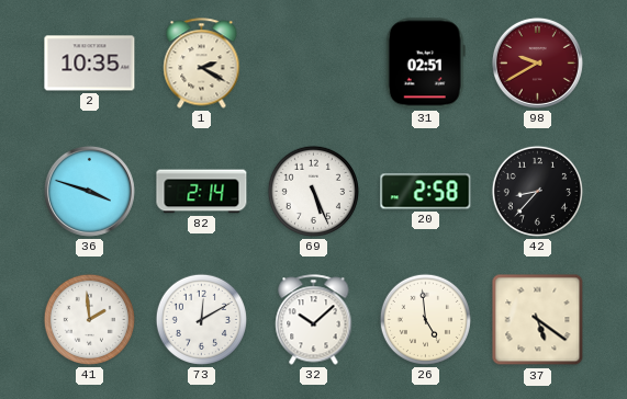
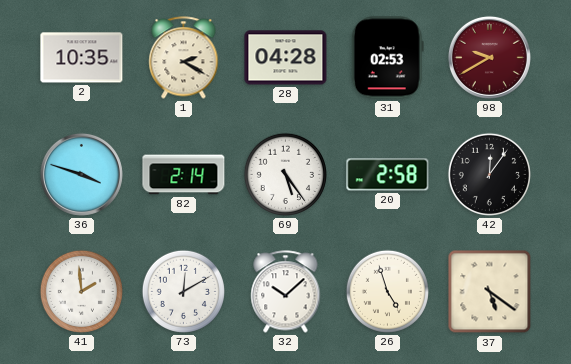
28: none -> 04:28
31: 02:51 -> 02:53
69: 5:26 -> 5:24
42: 8:37 -> 12:06
26: 4:59 -> 4:57
